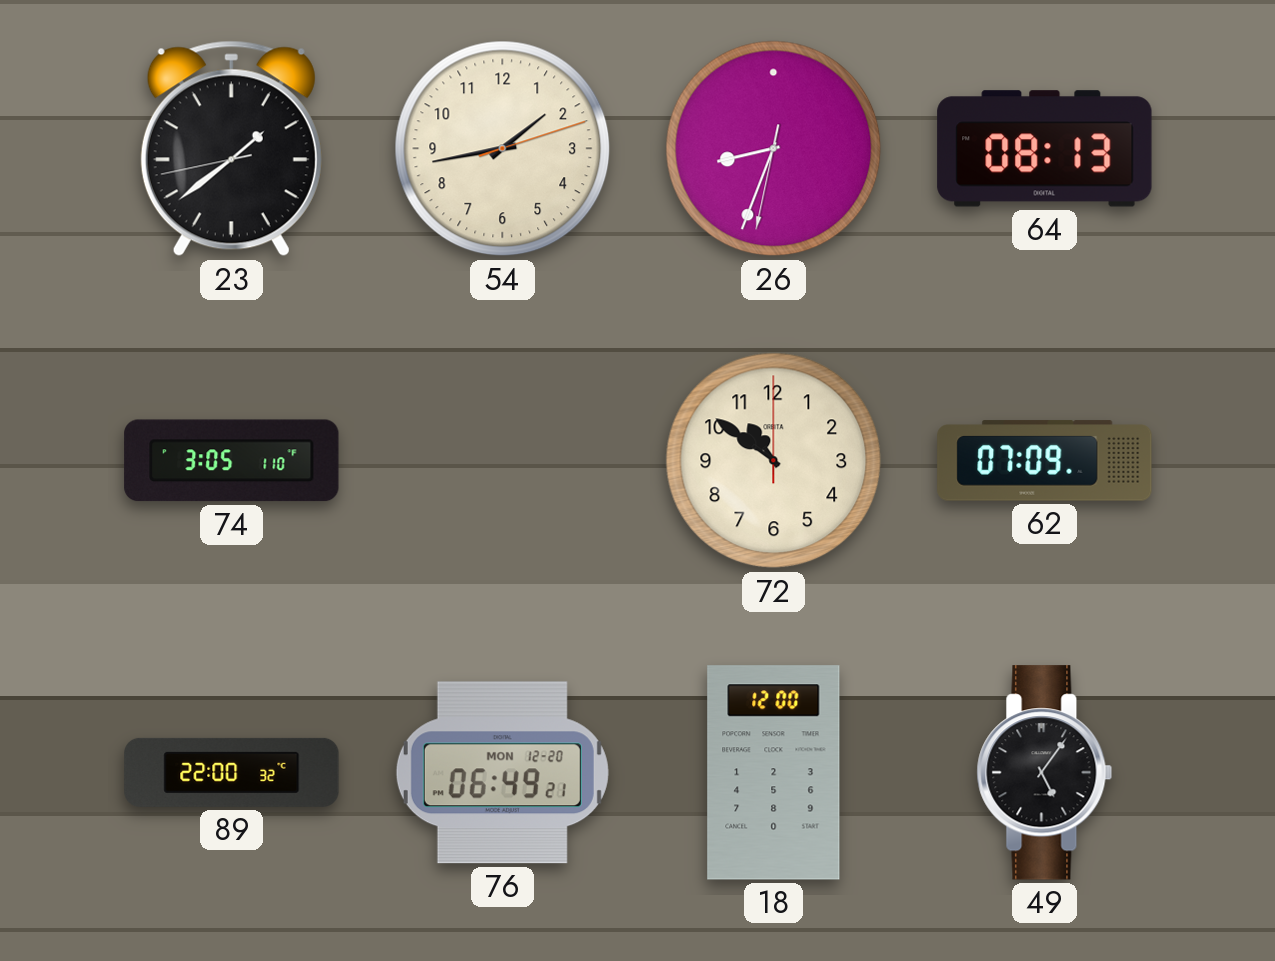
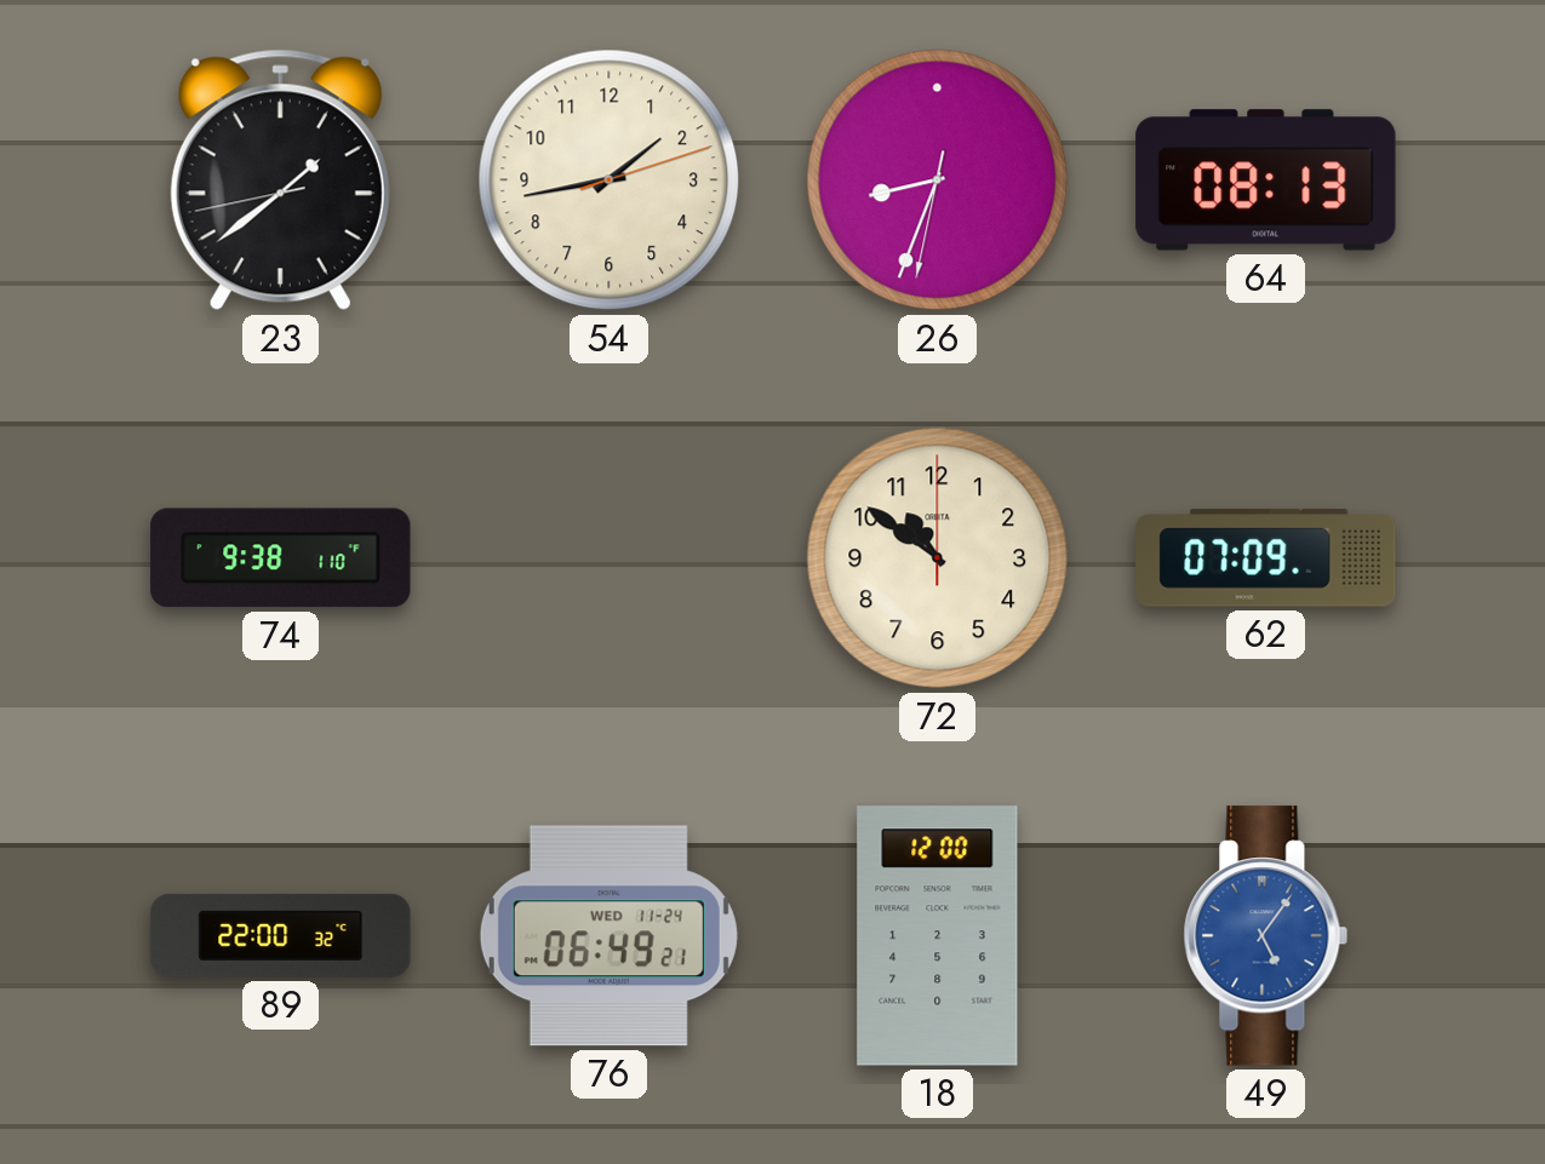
74: 3:05 -> 9:38
76 date: MON 12-20 -> WED 11-24
49 dial: black -> blue
